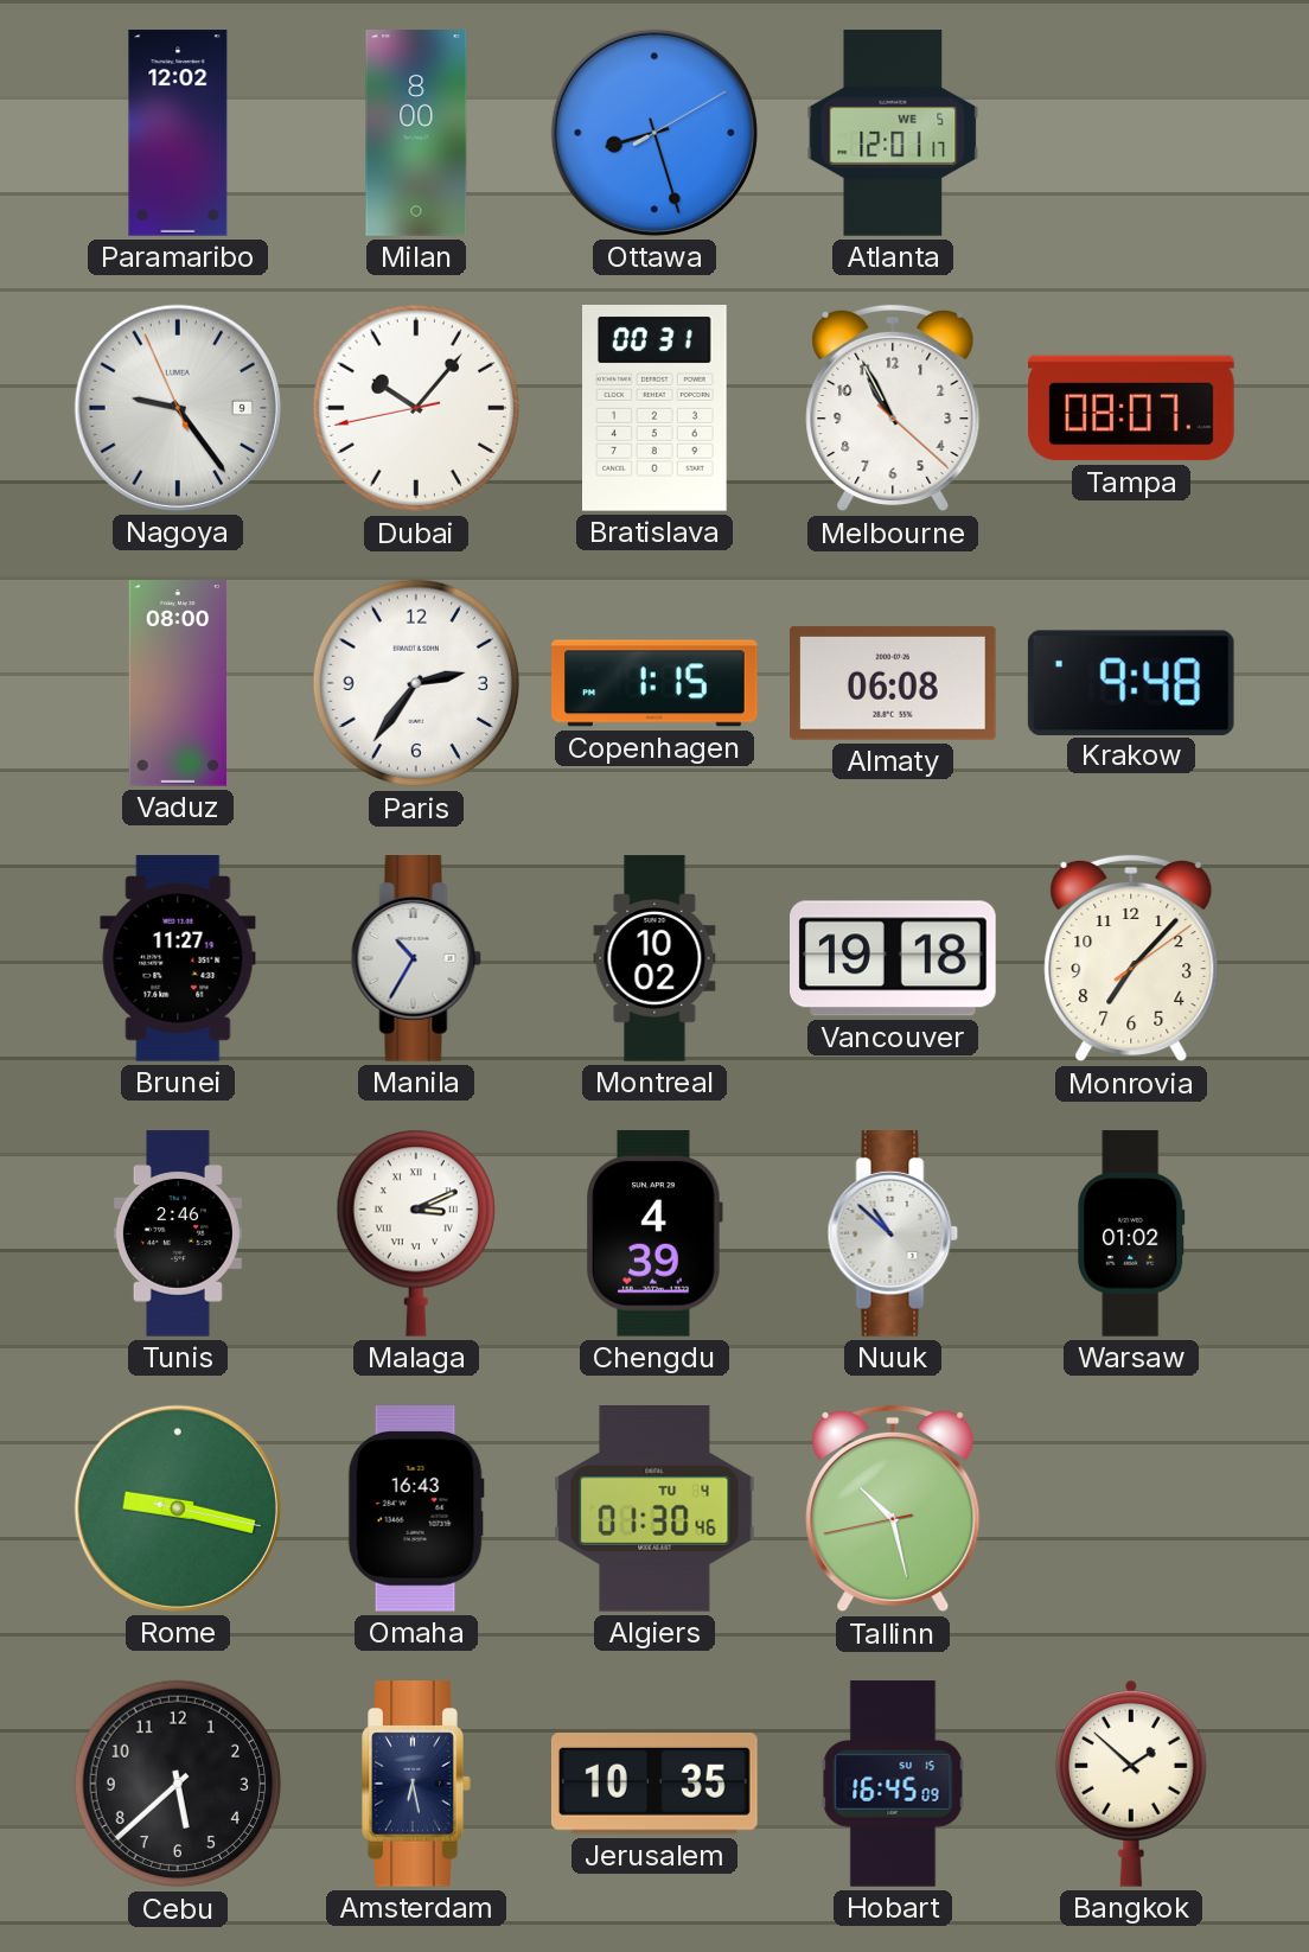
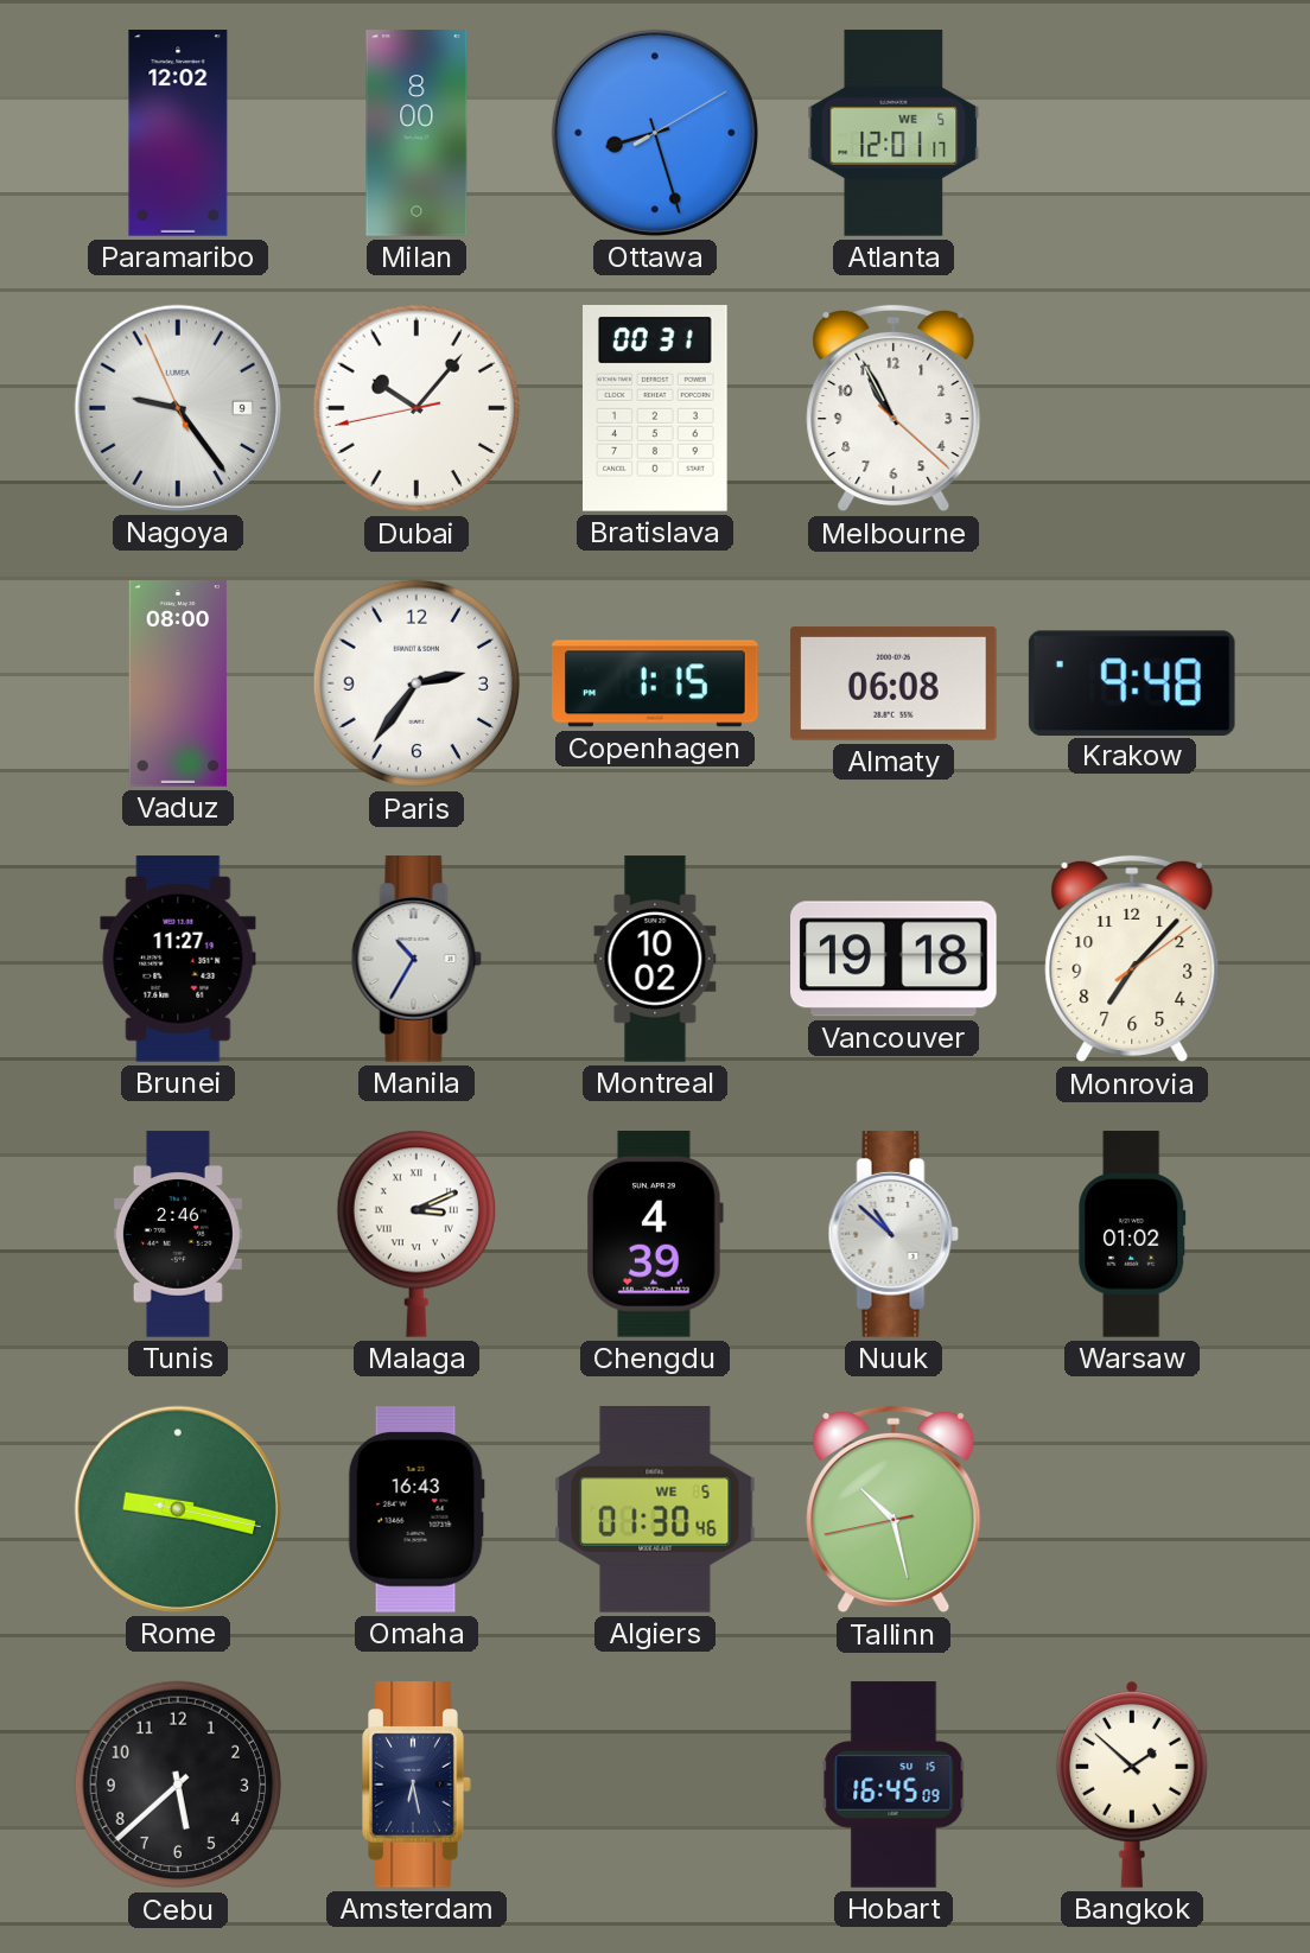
Tampa: 08:07 -> none
Algiers date: TU 4 -> WE 5
Jerusalem: 10:35 -> none
